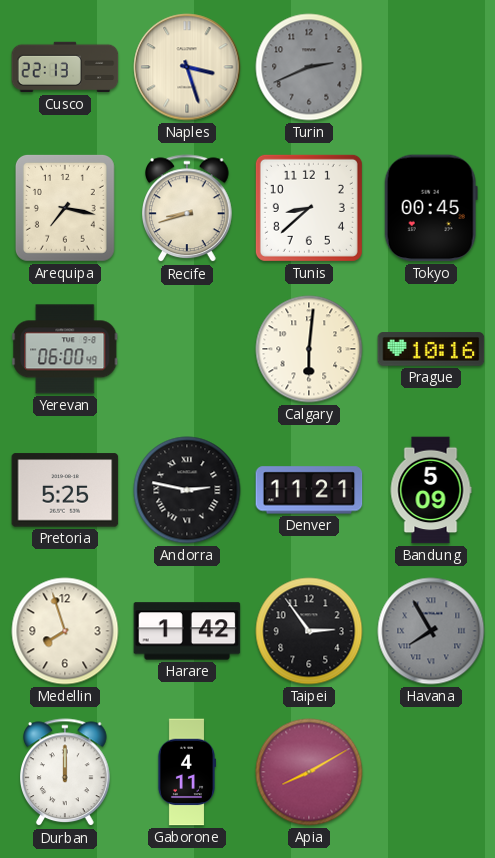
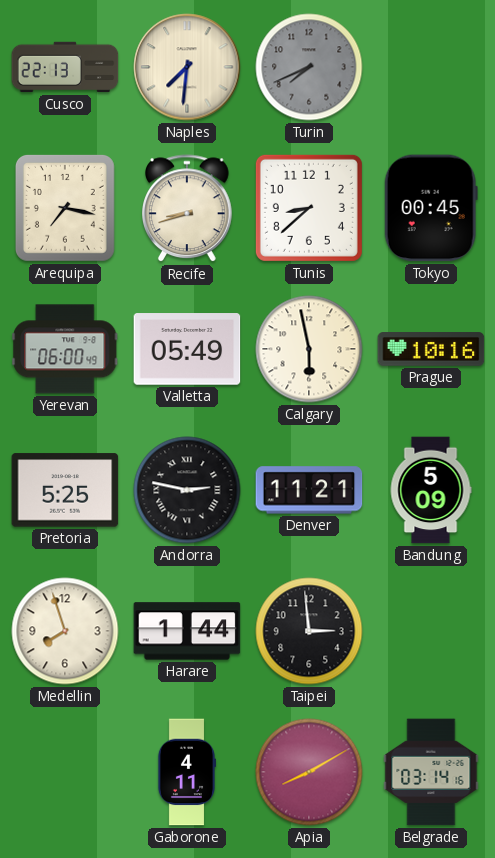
Naples: 3:27 -> 7:31
Turin: 2:41 -> 7:41
Valletta: none -> 05:49
Calgary: 6:01 -> 5:58
Harare: 1:42 -> 1:44
Taipei: 2:54 -> 2:59
Havana: 7:55 -> none
Durban: 12:00 -> none
Belgrade: none -> 03:14
